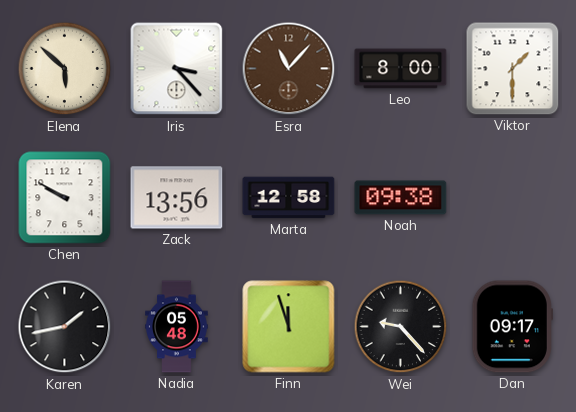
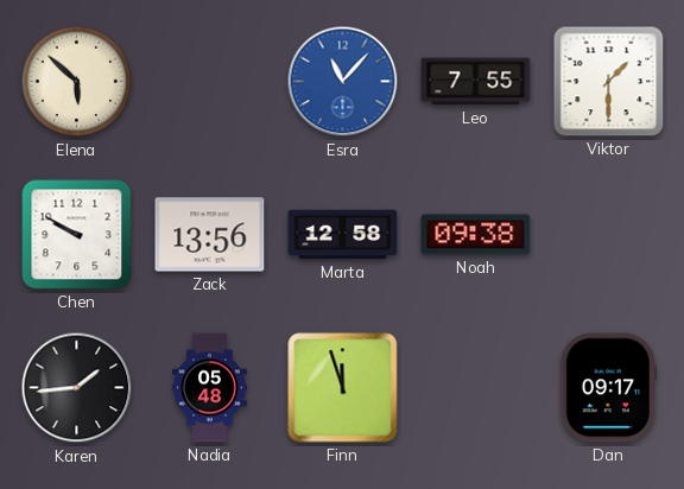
Iris: 3:23 -> none
Esra dial: brown -> blue
Leo: 8:00 -> 7:55
Karen: 1:43 -> 1:44
Wei: 9:23 -> none
